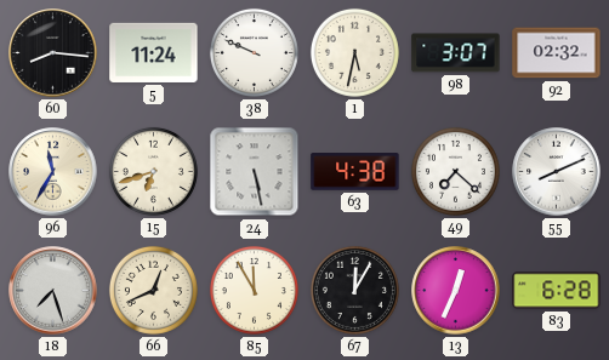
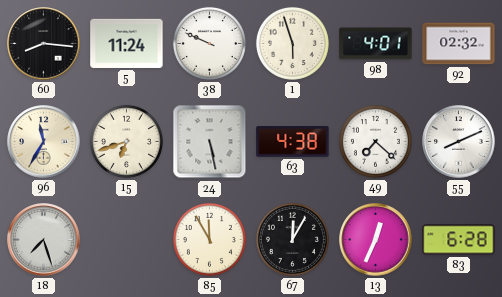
1: 5:32 -> 5:57
98: 3:07 -> 4:01
66: 12:41 -> none
